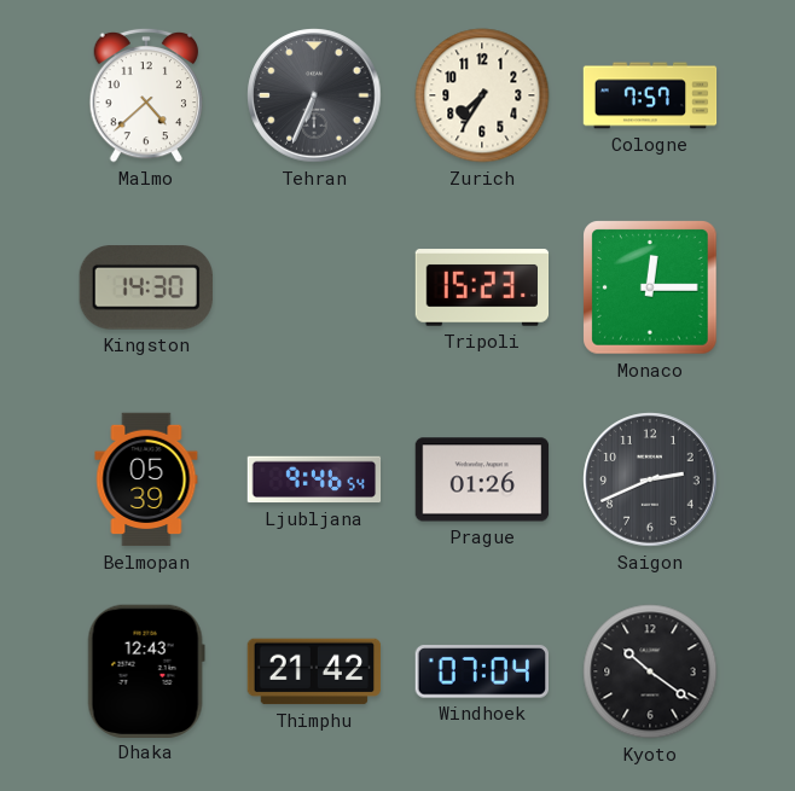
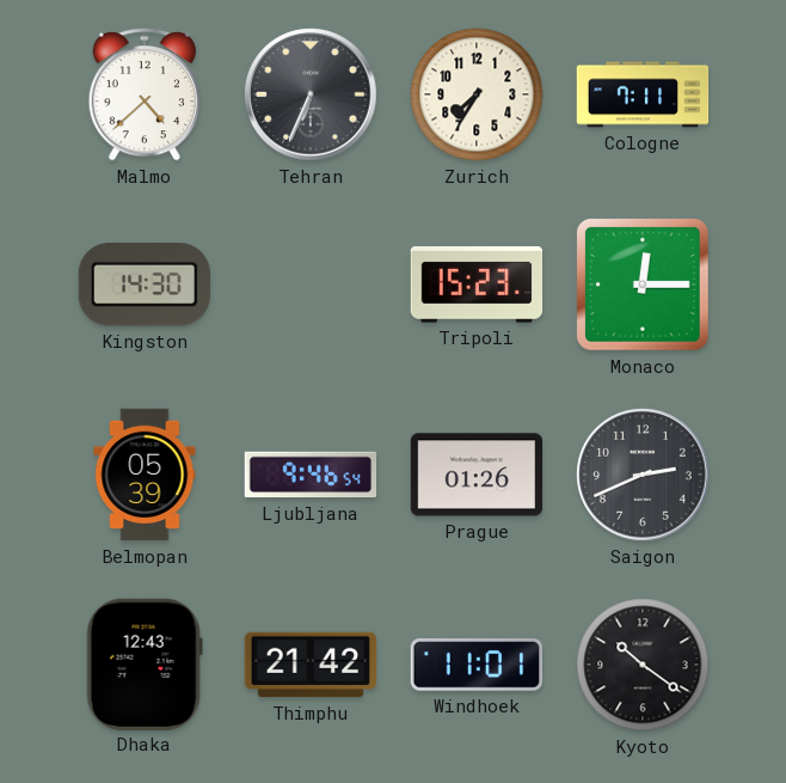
Cologne: 7:57 -> 7:11
Windhoek: 07:04 -> 11:01
